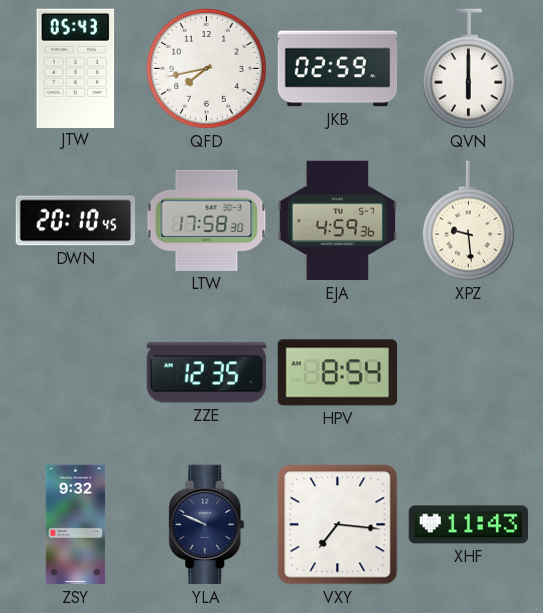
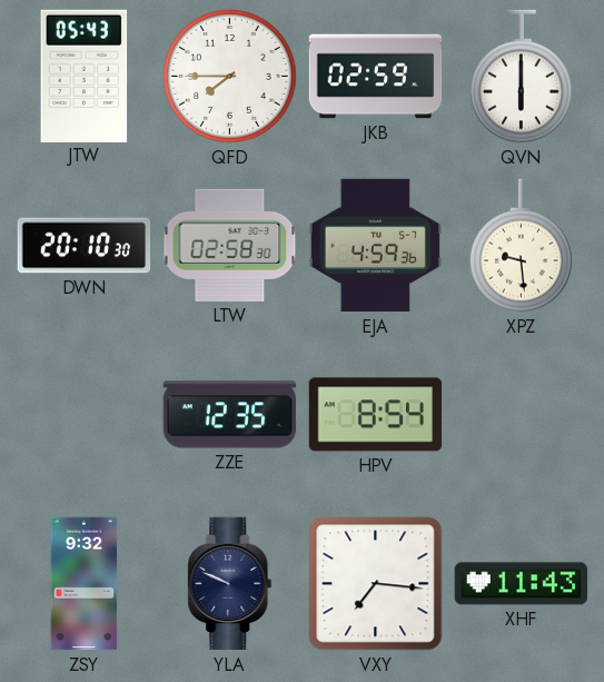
QFD: 7:43 -> 7:45
DWN: 20:10:45 -> 20:10:30
LTW: 17:58 -> 02:58
